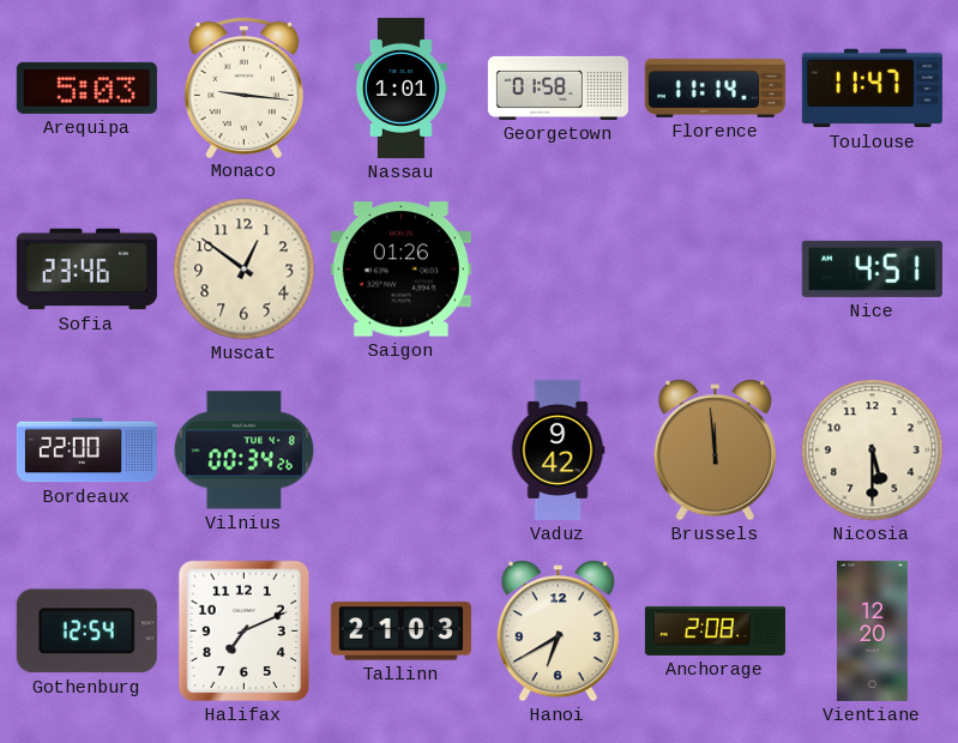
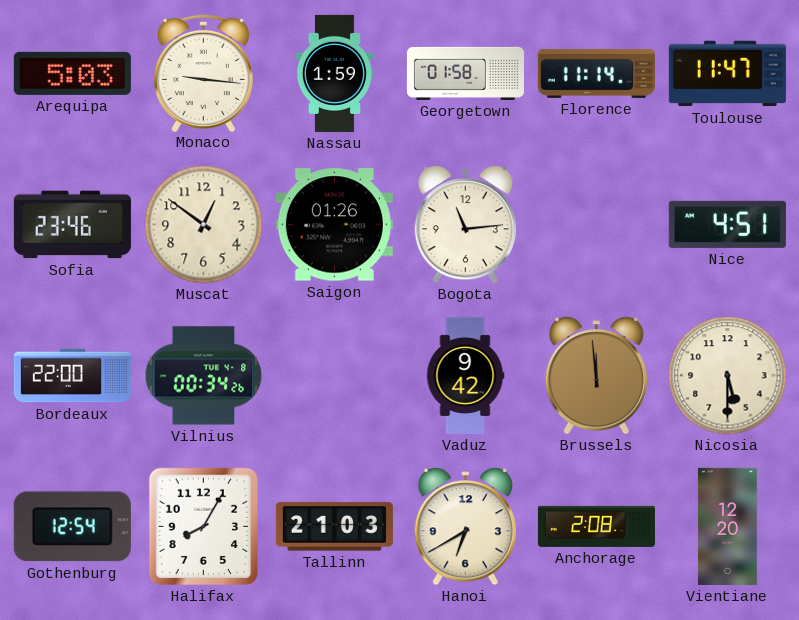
Nassau: 1:01 -> 1:59
Bogota: none -> 11:14
Halifax: 7:11 -> 8:05
